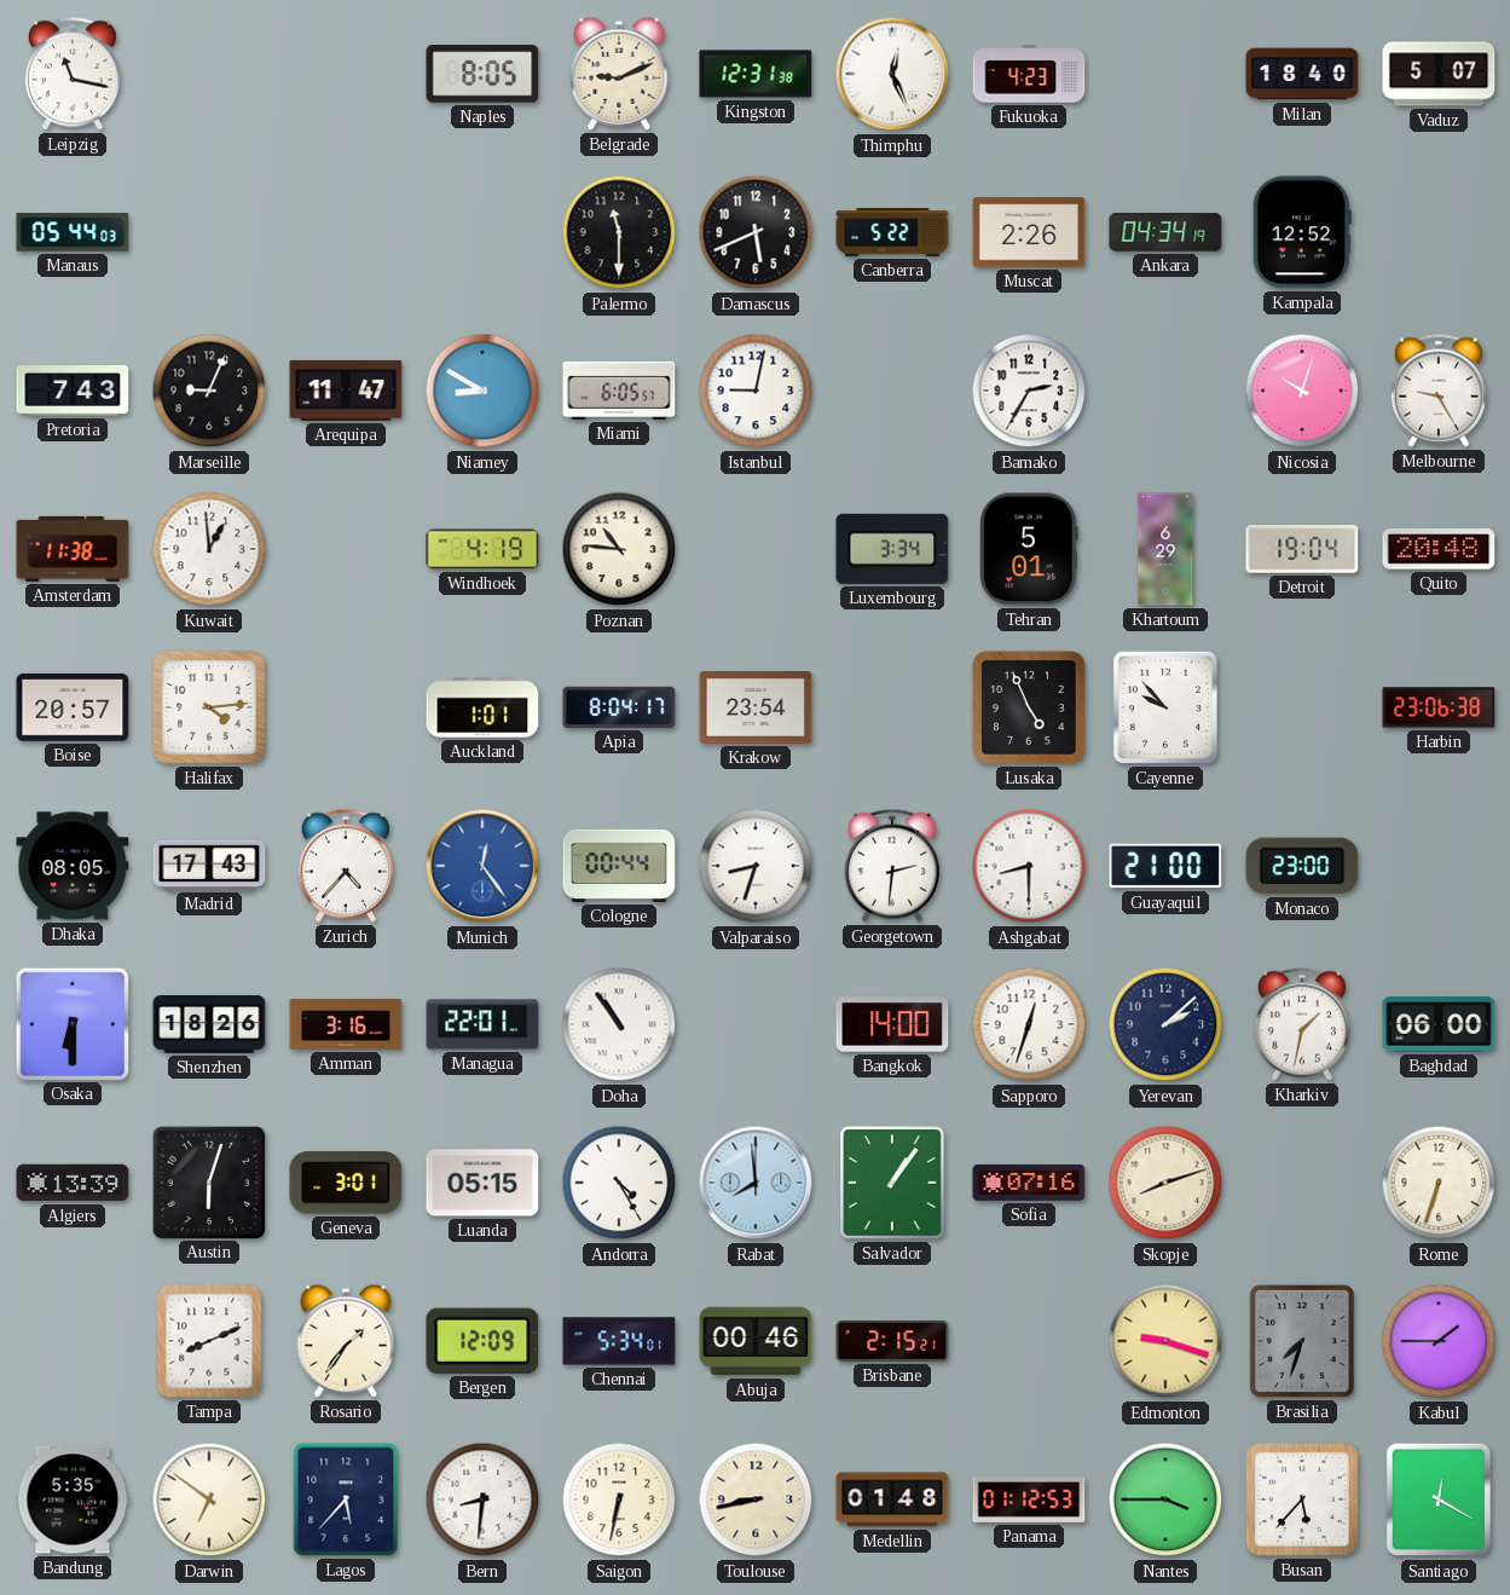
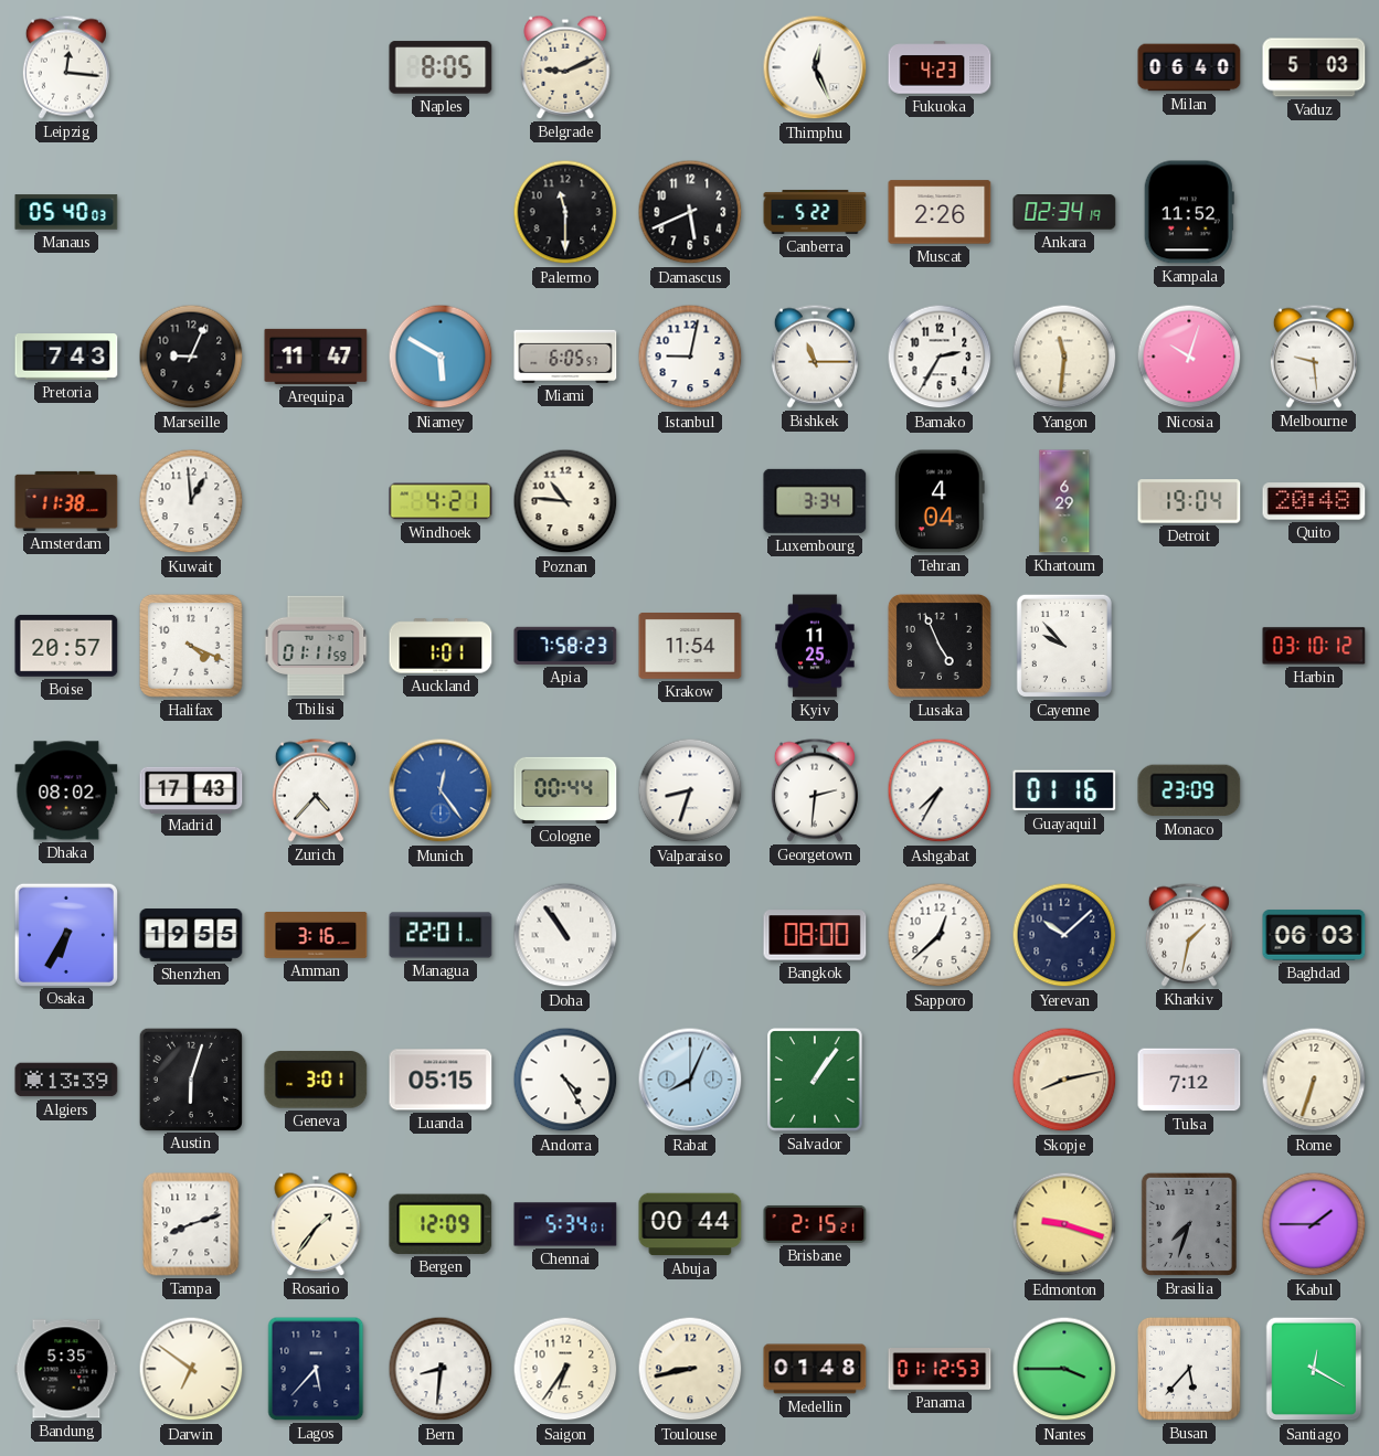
Leipzig: 11:17 -> 12:16
Kingston: 12:31 -> none
Milan: 18:40 -> 06:40
Vaduz: 5:07 -> 5:03
Manaus: 05:44 -> 05:40
Ankara: 04:34 -> 02:34
Kampala: 12:52 -> 11:52
Niamey: 8:50 -> 5:50
Bishkek: none -> 11:15
Yangon: none -> 11:31
Melbourne: 9:25 -> 9:29
Windhoek: 4:19 -> 4:21
Tehran: 5:01 -> 4:04
Halifax: 4:14 -> 4:19
Tbilisi: none -> 01:11
Apia: 8:04 -> 7:58
Krakow: 23:54 -> 11:54
Kyiv: none -> 11:25
Harbin: 23:06 -> 03:10
Dhaka: 08:05 -> 08:02
Ashgabat: 8:30 -> 7:35
Guayaquil: 21:00 -> 01:16
Monaco: 23:00 -> 23:09
Osaka: 6:30 -> 6:35
Shenzhen: 18:26 -> 19:55
Bangkok: 14:00 -> 08:00
Sapporo: 12:33 -> 12:38
Yerevan: 2:08 -> 10:08
Baghdad: 06:00 -> 06:03
Rabat: 7:59 -> 8:04
Sofia: 07:16 -> none
Skopje: 8:12 -> 8:13
Tulsa: none -> 7:12
Tampa: 8:11 -> 8:12
Abuja: 00:46 -> 00:44
Saigon: 6:32 -> 6:36
